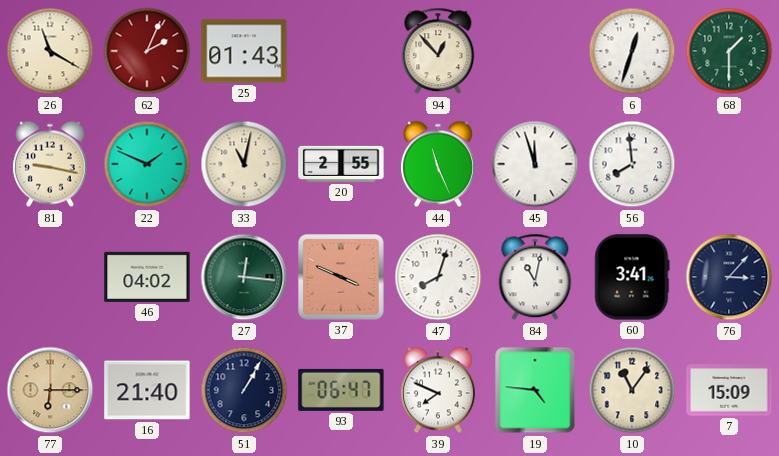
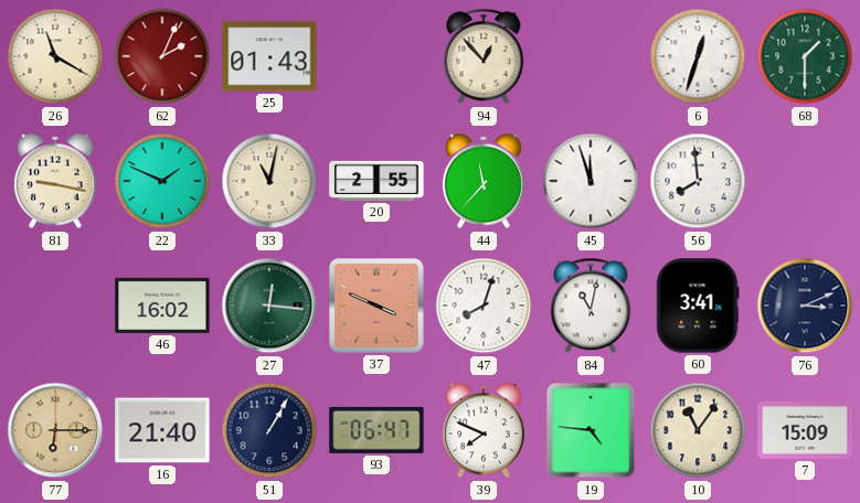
44: 11:26 -> 11:37
46: 04:02 -> 16:02
76: 3:07 -> 3:11
